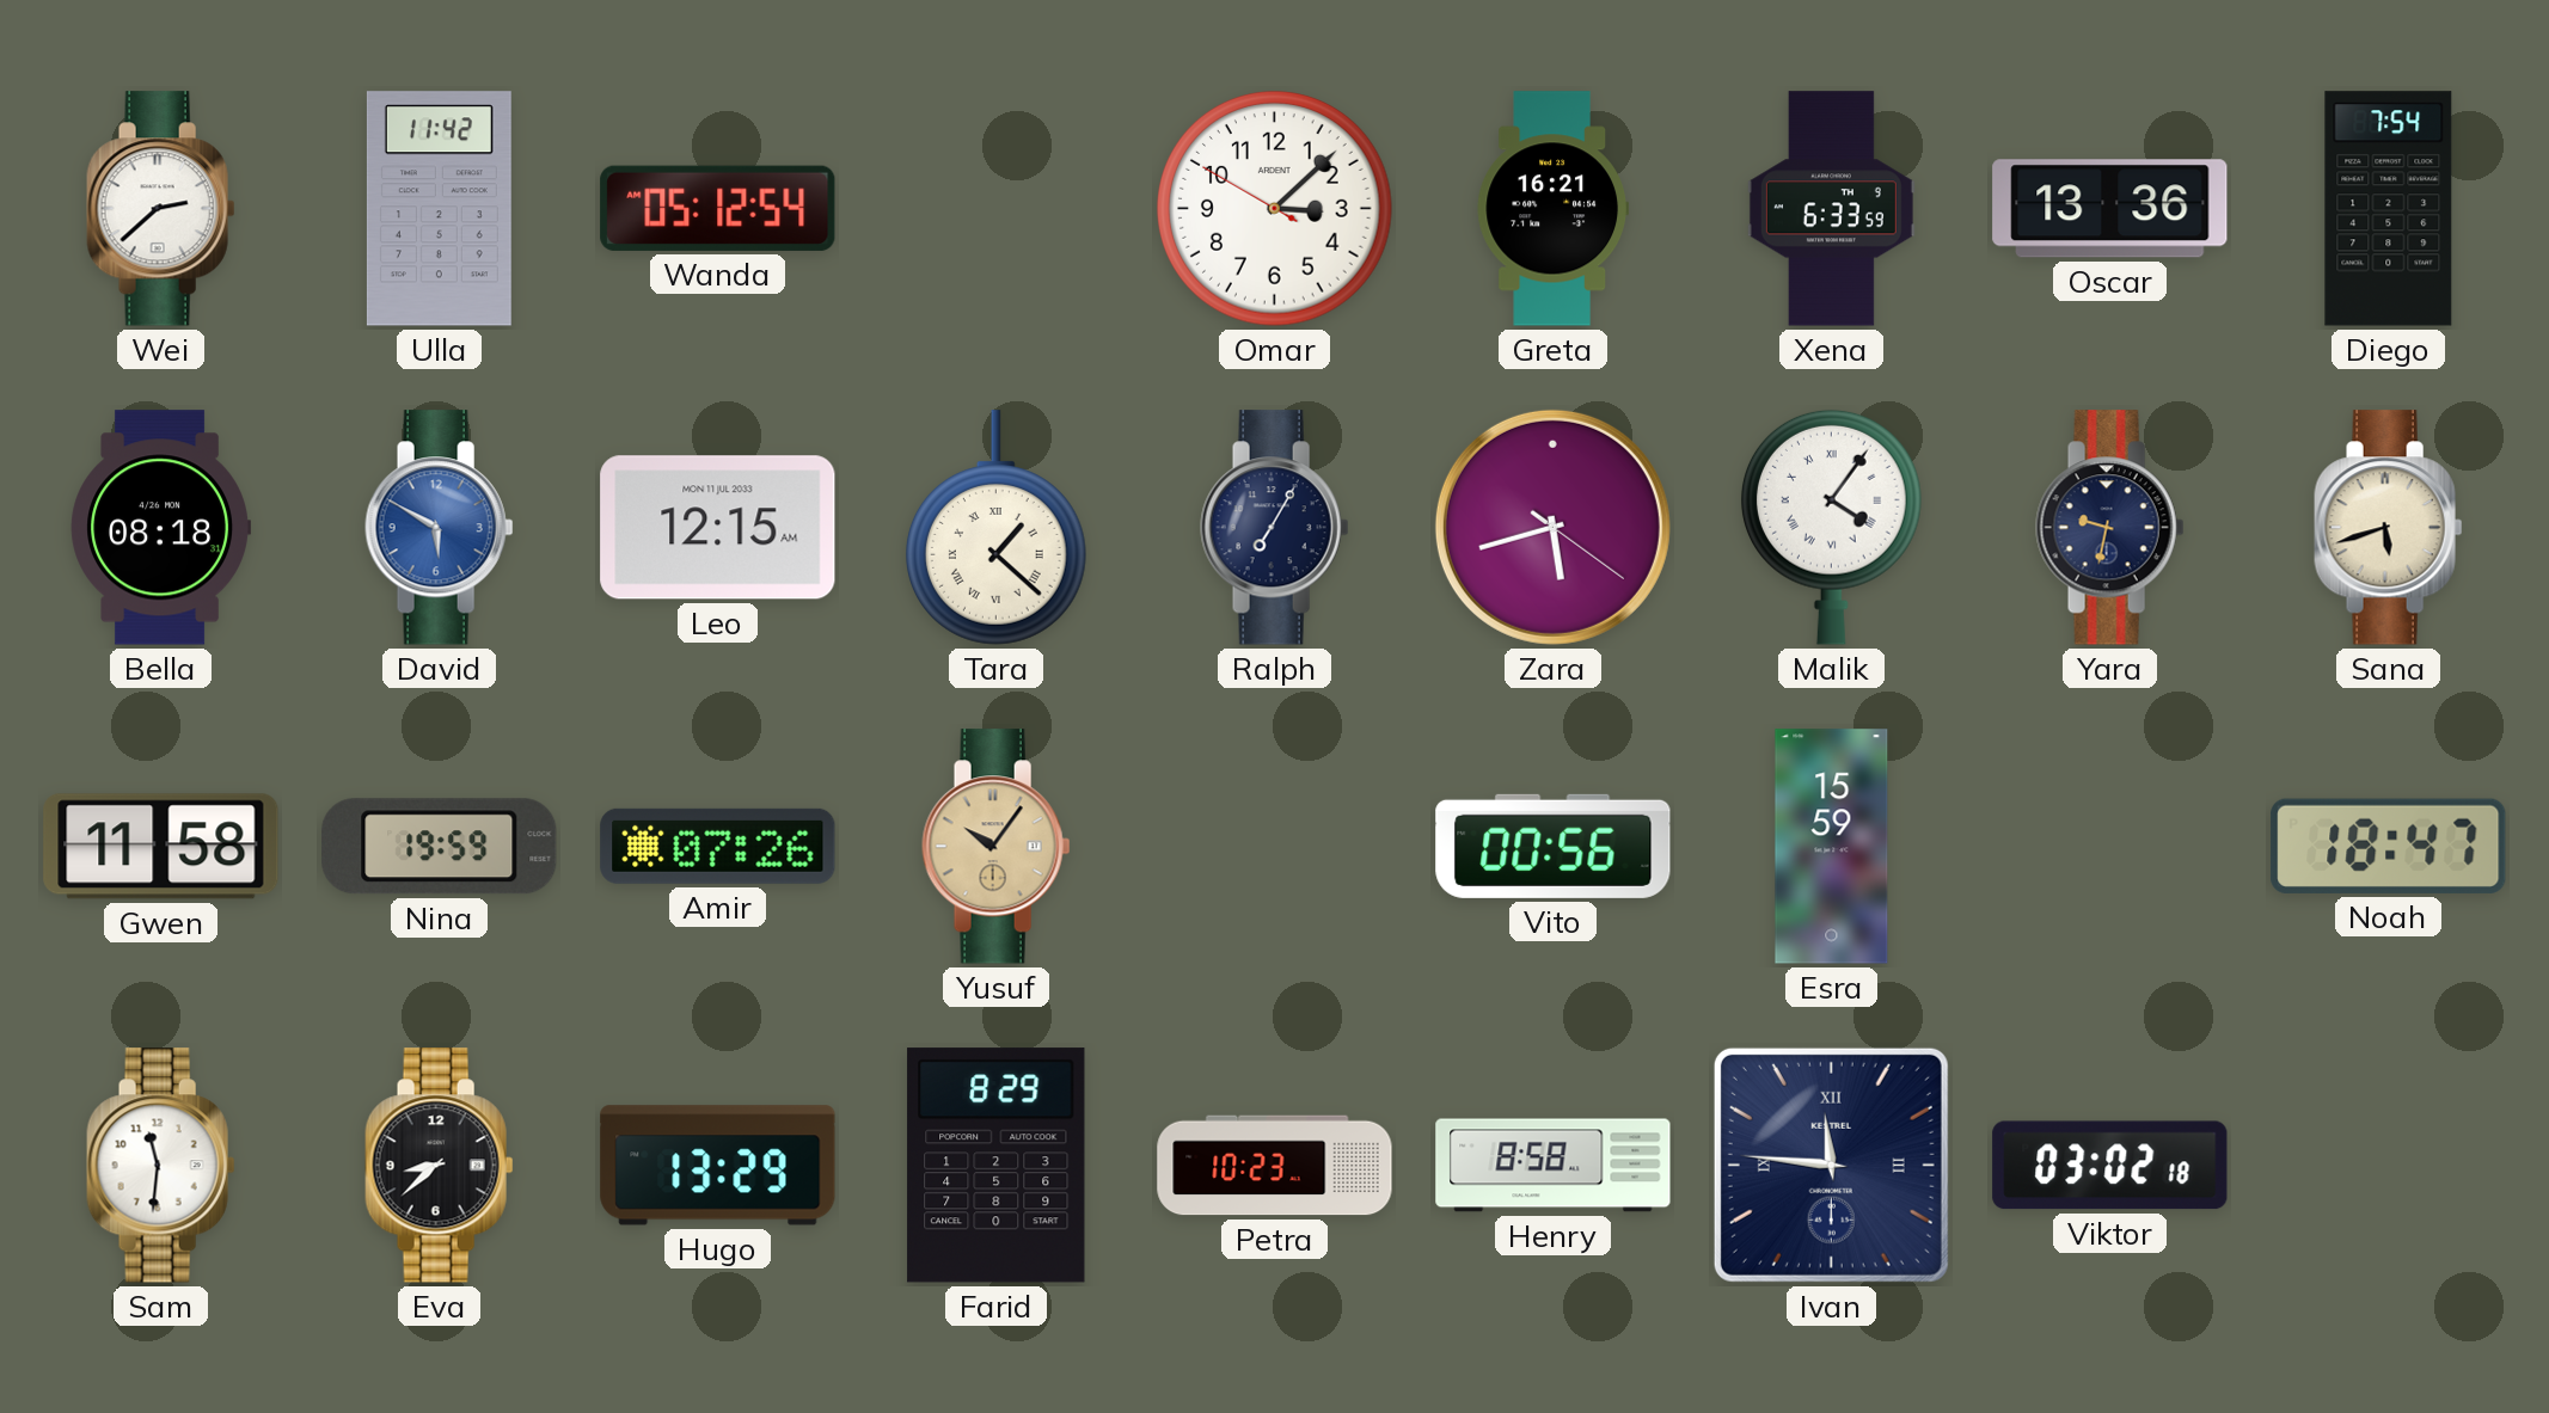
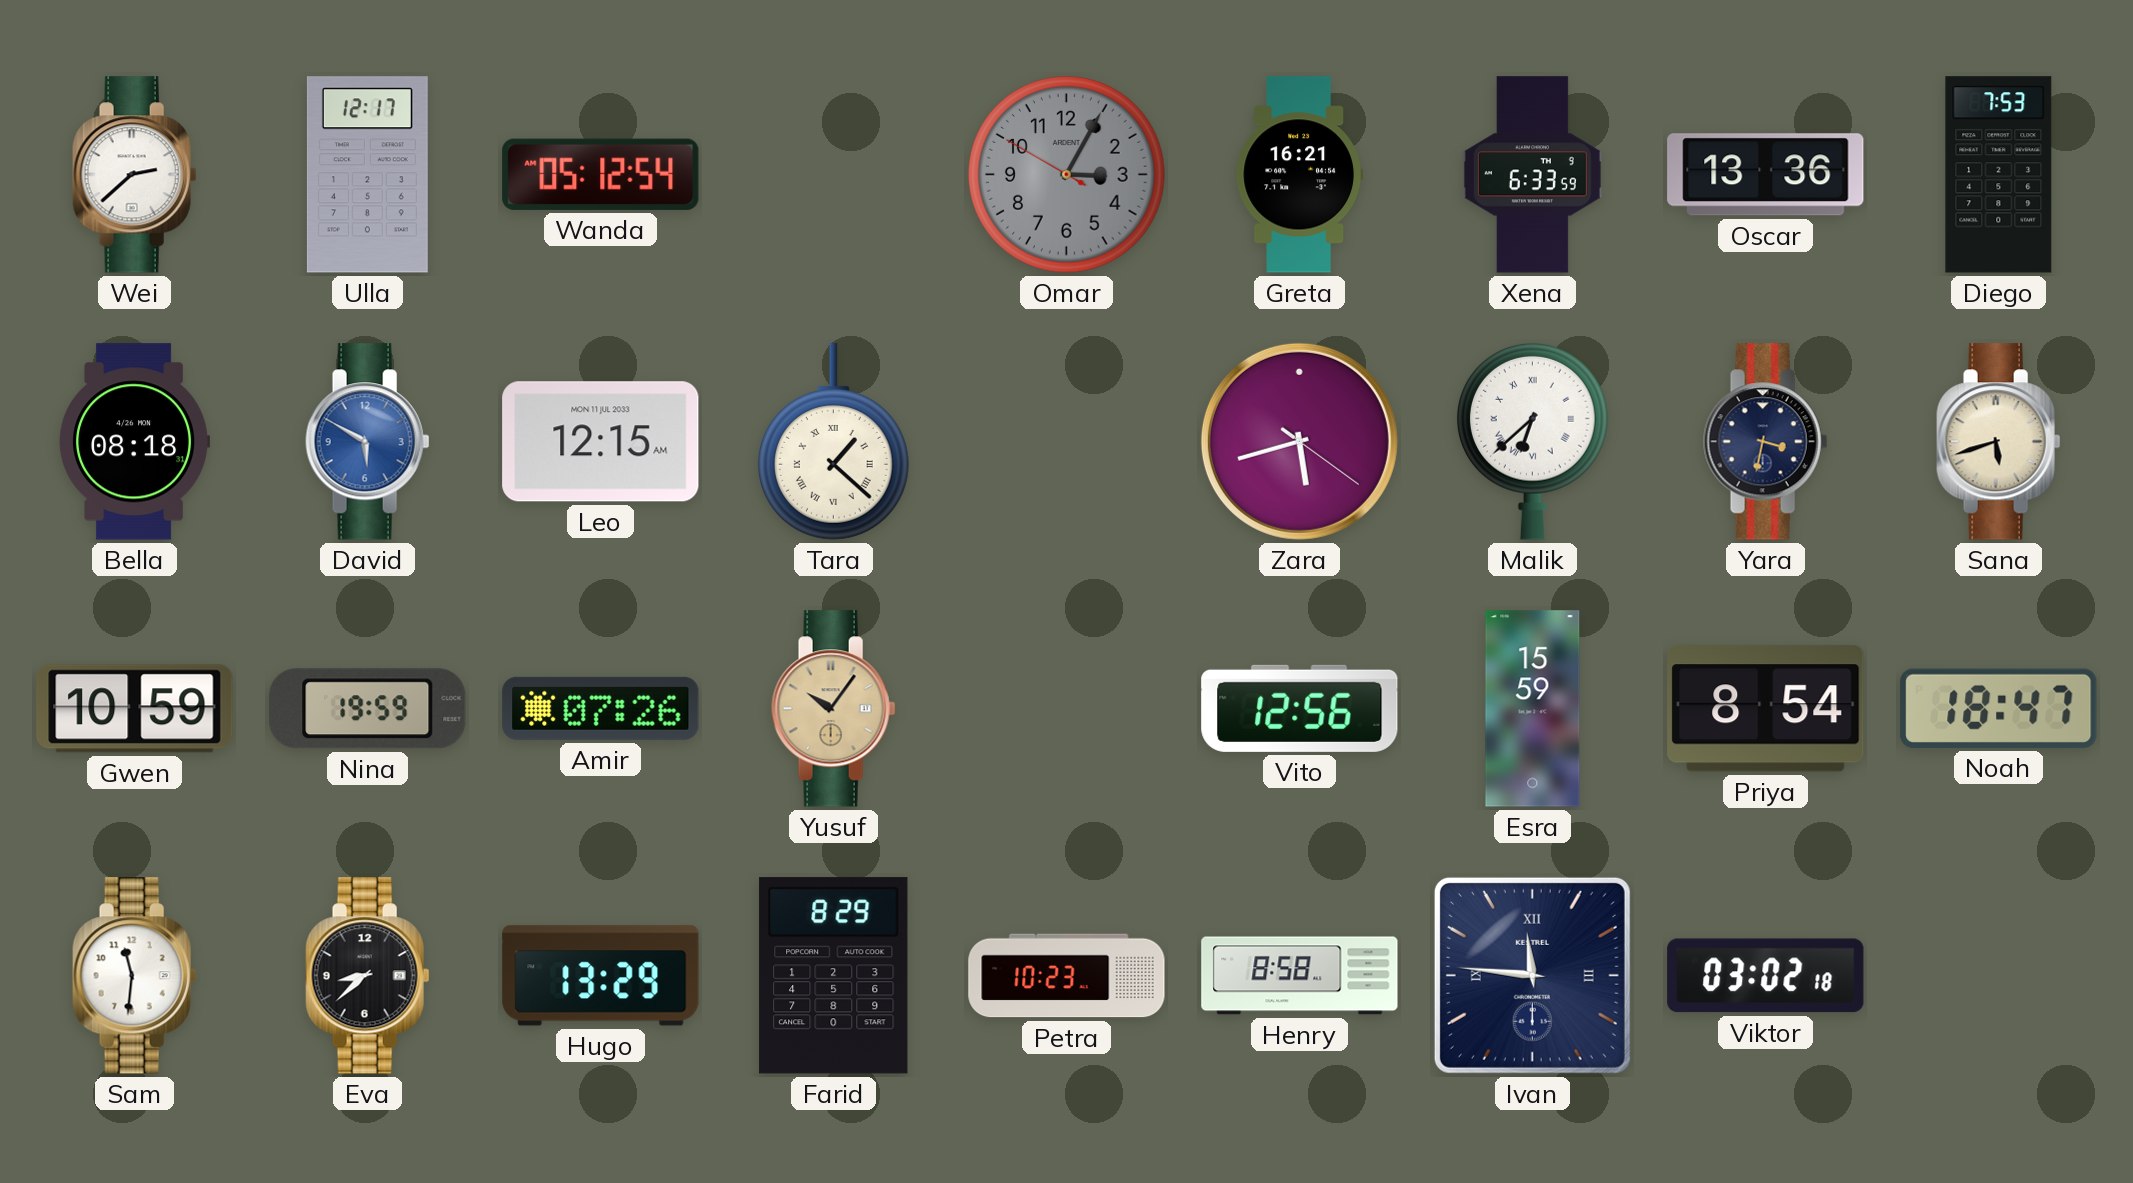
Ulla: 11:42 -> 12:17
Omar: 3:07 -> 3:04
Omar dial: white -> grey
Diego: 7:54 -> 7:53
Ralph: 7:05 -> none
Malik: 4:06 -> 6:38
Yara: 9:32 -> 3:32
Gwen: 11:58 -> 10:59
Vito: 00:56 -> 12:56
Priya: none -> 8:54
